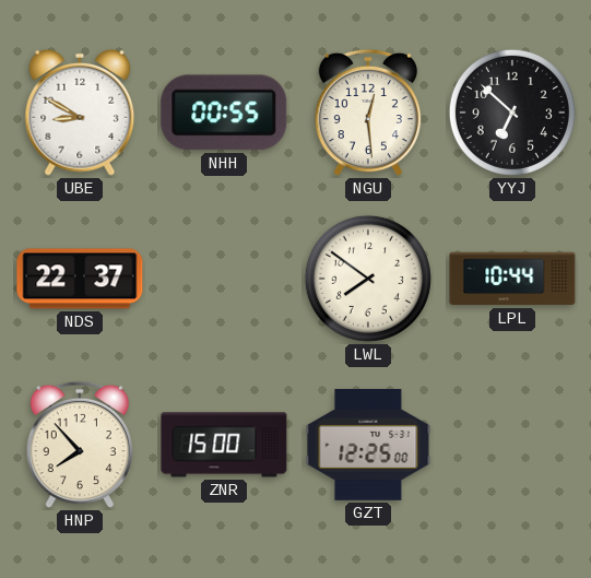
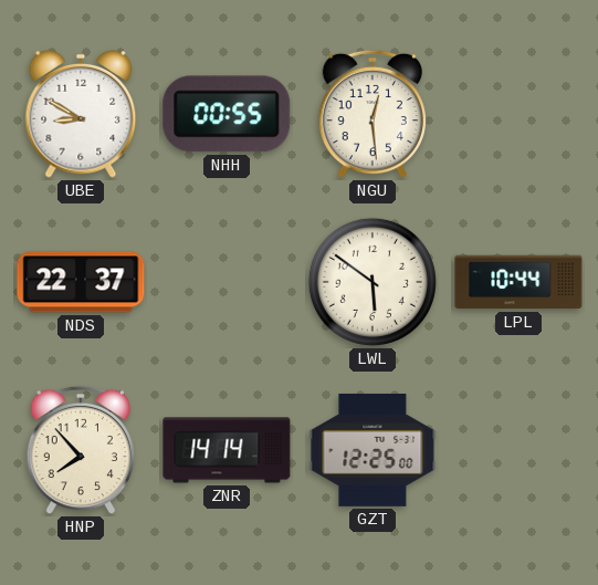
YYJ: 6:52 -> none
LWL: 7:51 -> 5:51
ZNR: 15:00 -> 14:14
